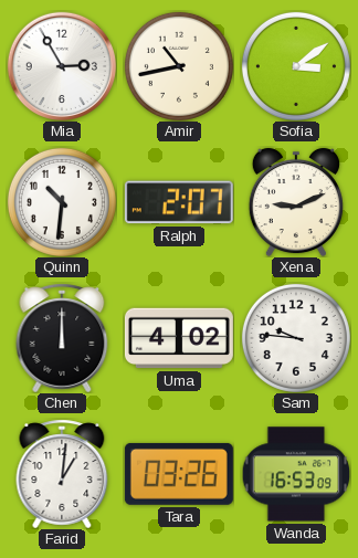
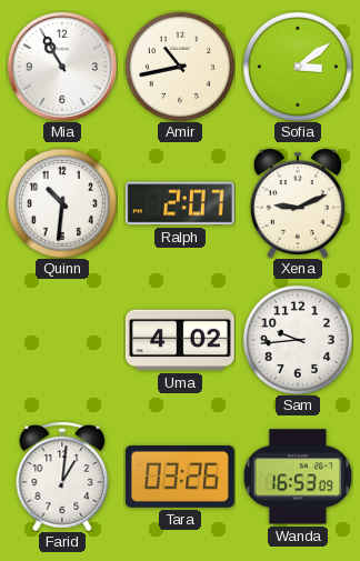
Mia: 2:55 -> 10:55
Chen: 12:00 -> none
Sam: 9:46 -> 9:44
